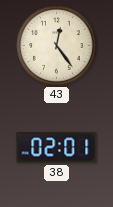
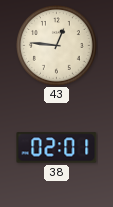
43: 12:24 -> 12:46
